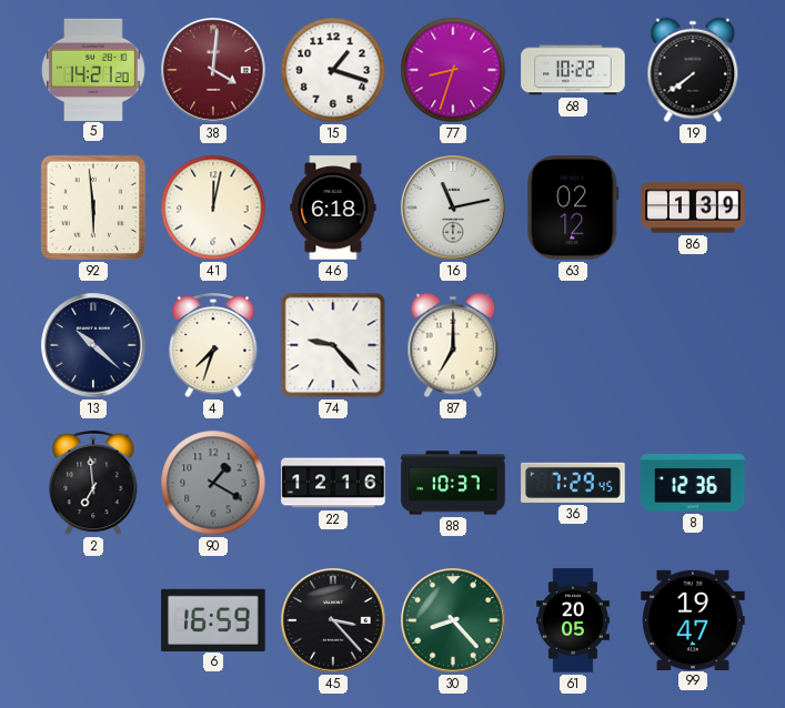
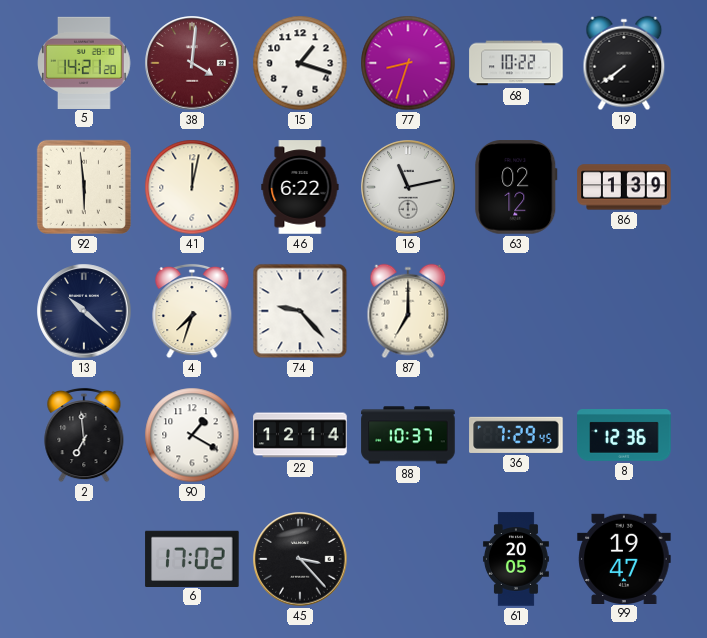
46: 6:18 -> 6:22
90 dial: grey -> white
22: 12:16 -> 12:14
6: 16:59 -> 17:02
30: 8:23 -> none
